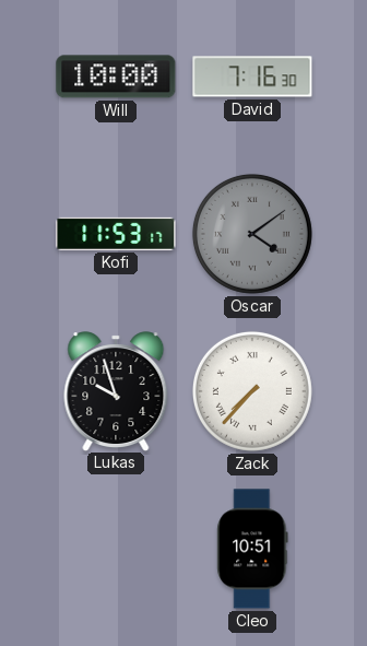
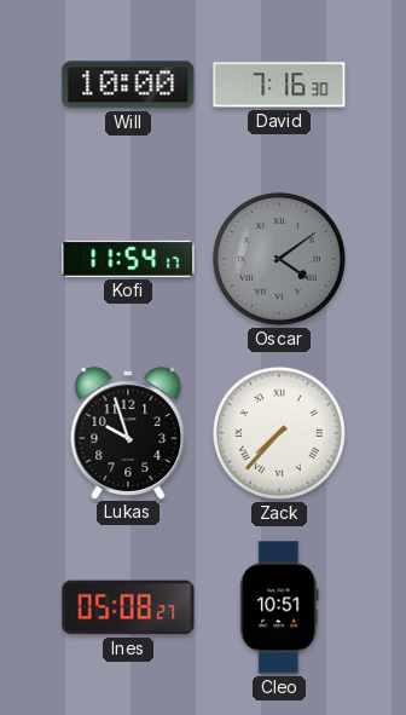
Kofi: 11:53 -> 11:54
Ines: none -> 05:08
